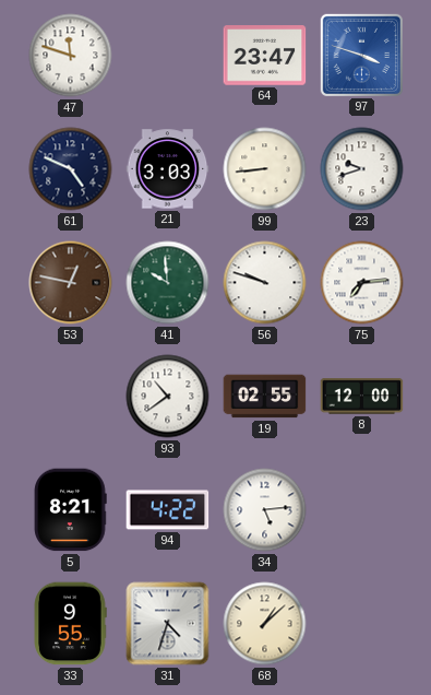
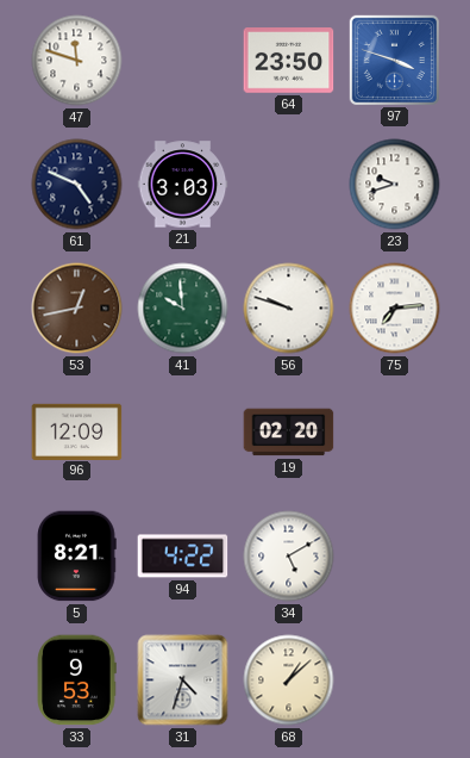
64: 23:47 -> 23:50
99: 8:44 -> none
53: 12:47 -> 12:43
96: none -> 12:09
93: 10:39 -> none
19: 02:55 -> 02:20
8: 12:00 -> none
34: 5:14 -> 5:10
33: 9:55 -> 9:53
